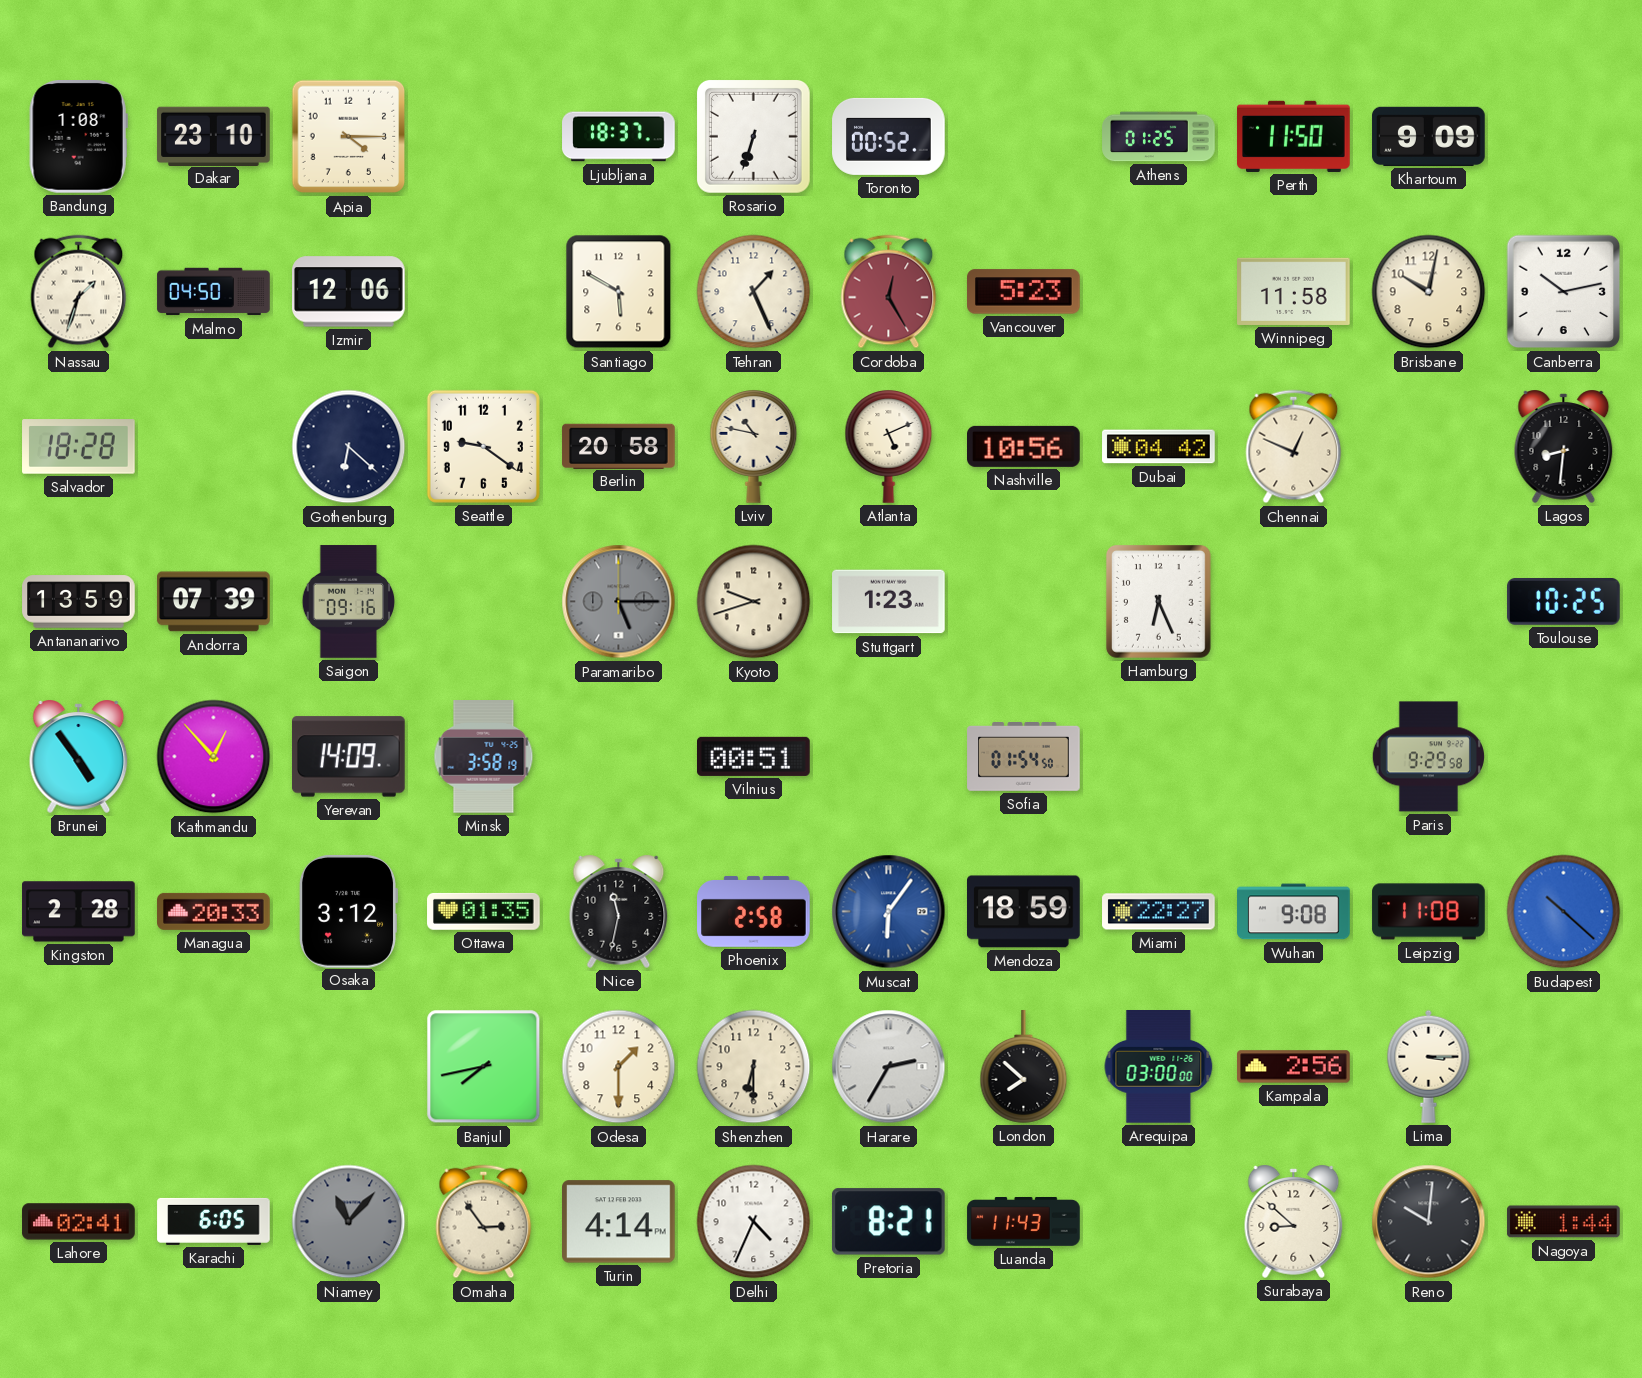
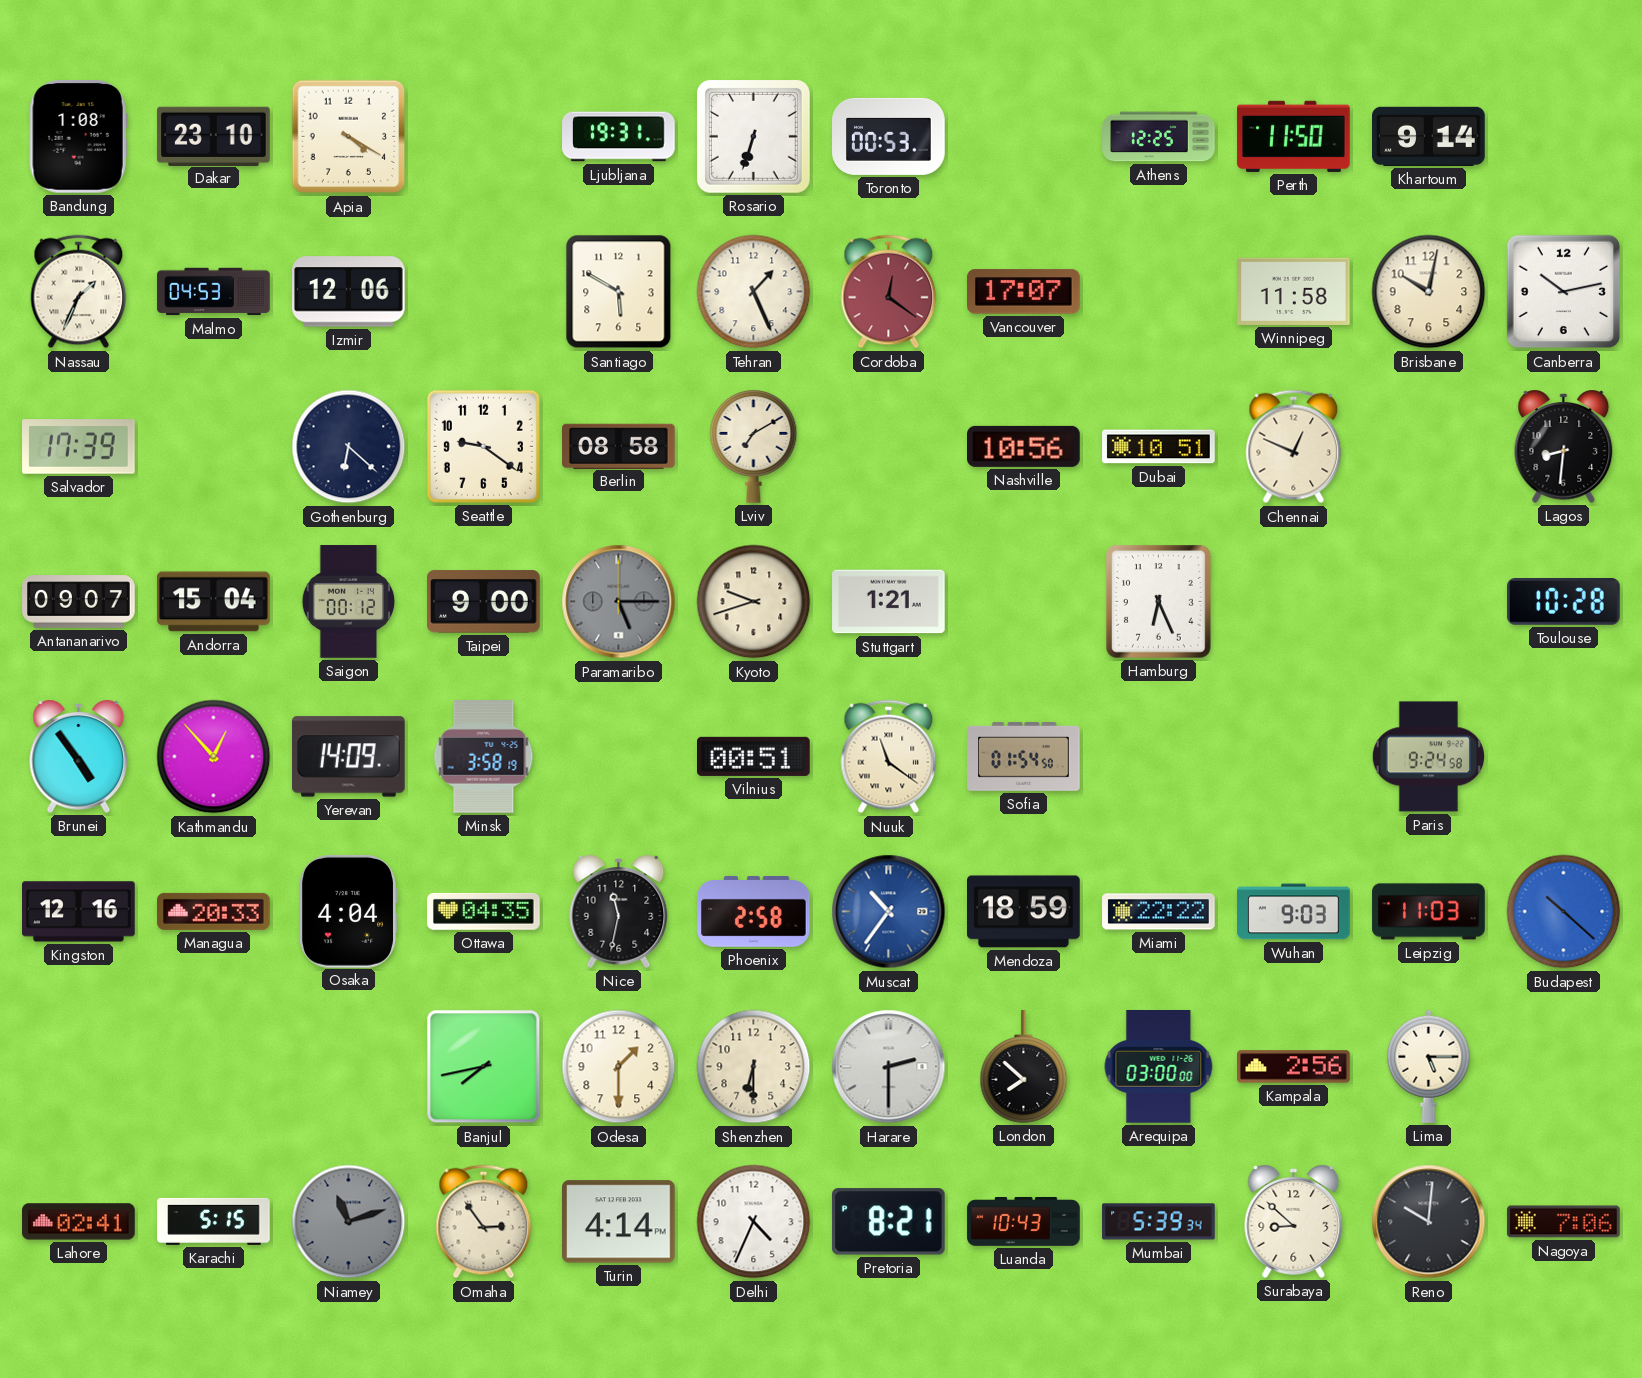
Apia: 4:15 -> 4:20
Ljubljana: 18:37 -> 19:31
Toronto: 00:52 -> 00:53
Athens: 01:25 -> 12:25
Khartoum: 9:09 -> 9:14
Nassau: 1:33 -> 1:34
Malmo: 04:50 -> 04:53
Cordoba: 12:25 -> 12:21
Vancouver: 5:23 -> 17:07
Salvador: 18:28 -> 17:39
Berlin: 20:58 -> 08:58
Lviv: 10:47 -> 7:10
Atlanta: 5:11 -> none
Dubai: 04:42 -> 10:51
Antananarivo: 13:59 -> 09:07
Andorra: 07:39 -> 15:04
Saigon: 09:16 -> 00:12
Taipei: none -> 9:00
Stuttgart: 1:23 -> 1:21
Toulouse: 10:25 -> 10:28
Nuuk: none -> 11:21
Paris: 9:29 -> 9:24
Kingston: 2:28 -> 12:16
Osaka: 3:12 -> 4:04
Ottawa: 01:35 -> 04:35
Muscat: 6:06 -> 10:36
Miami: 22:27 -> 22:22
Wuhan: 9:08 -> 9:03
Leipzig: 11:08 -> 11:03
Harare: 2:35 -> 2:30
Lima: 3:15 -> 5:15
Karachi: 6:05 -> 5:15
Niamey: 11:07 -> 11:12
Luanda: 11:43 -> 10:43
Mumbai: none -> 5:39
Nagoya: 1:44 -> 7:06
